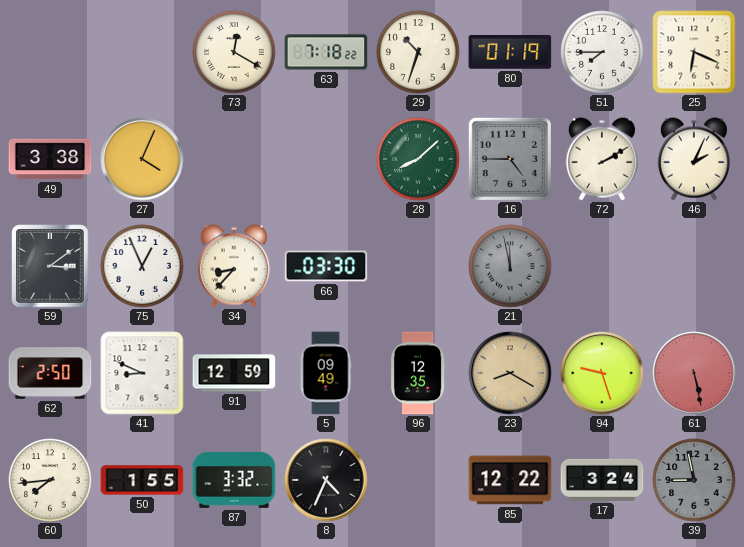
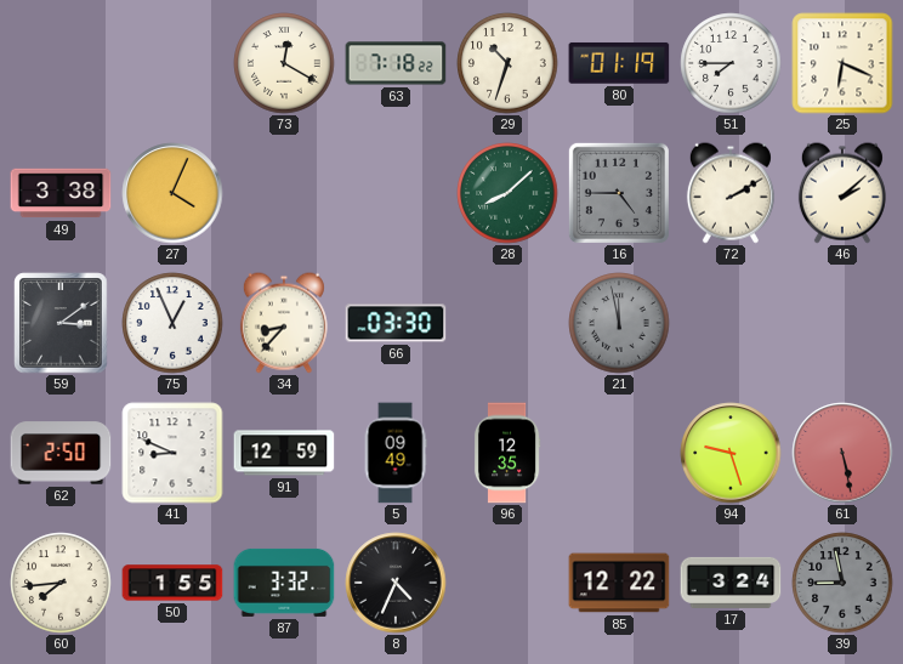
46: 2:04 -> 2:08
23: 8:20 -> none
